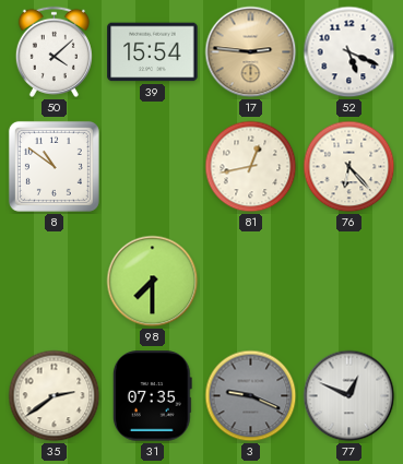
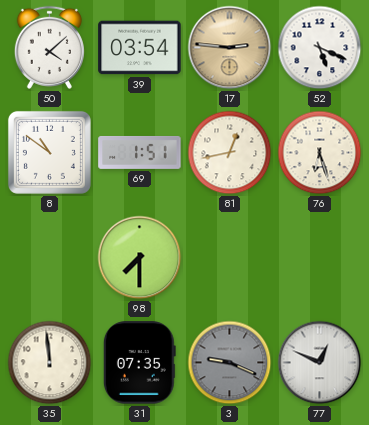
39: 15:54 -> 03:54
69: none -> 1:51
76: 6:23 -> 6:27
35: 2:39 -> 11:59
